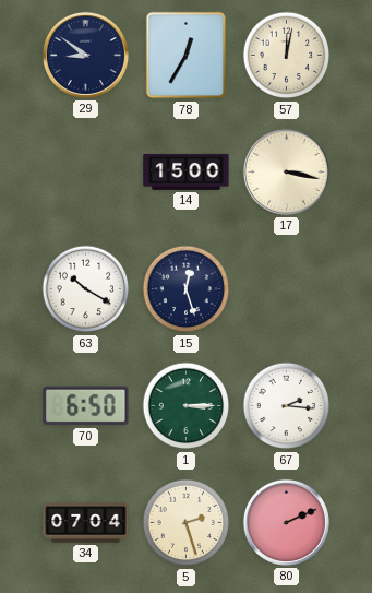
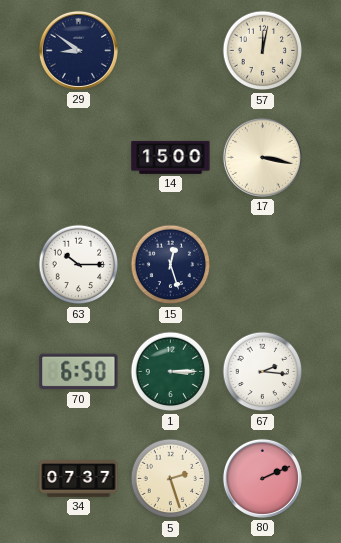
78: 12:35 -> none
63: 10:20 -> 10:15
34: 07:04 -> 07:37
